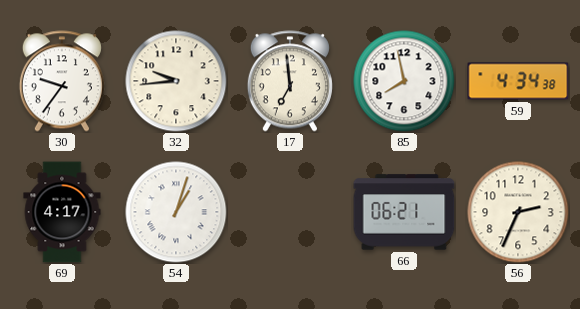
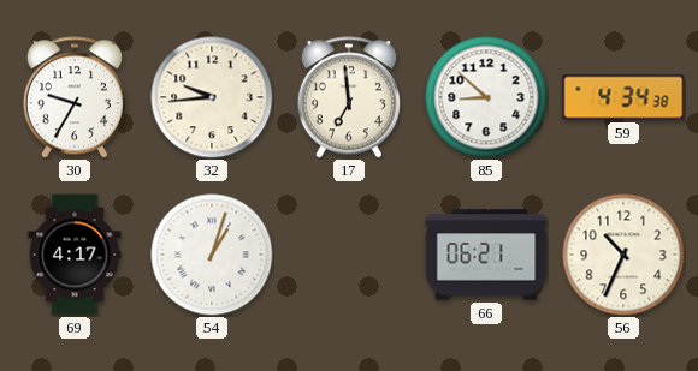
30: 9:36 -> 9:35
85: 7:58 -> 8:52
56: 2:34 -> 10:34
